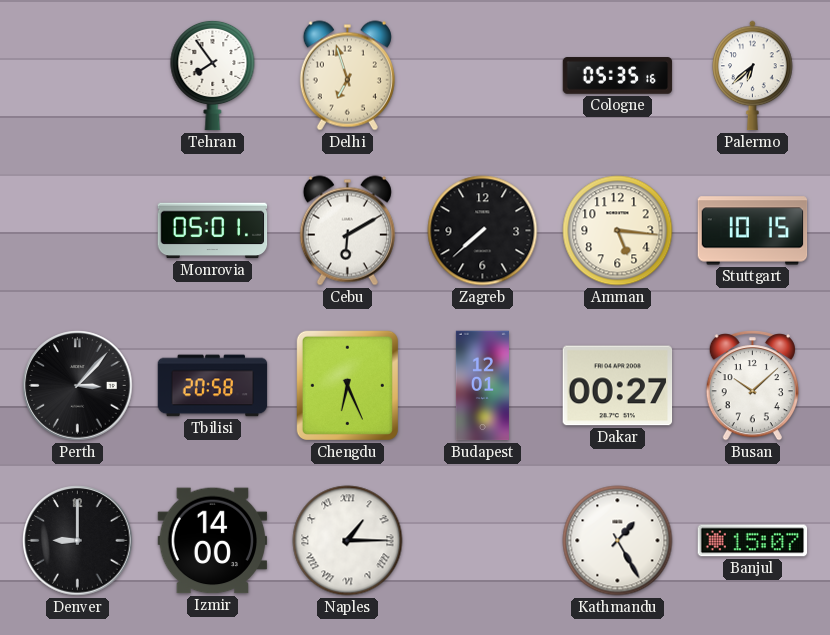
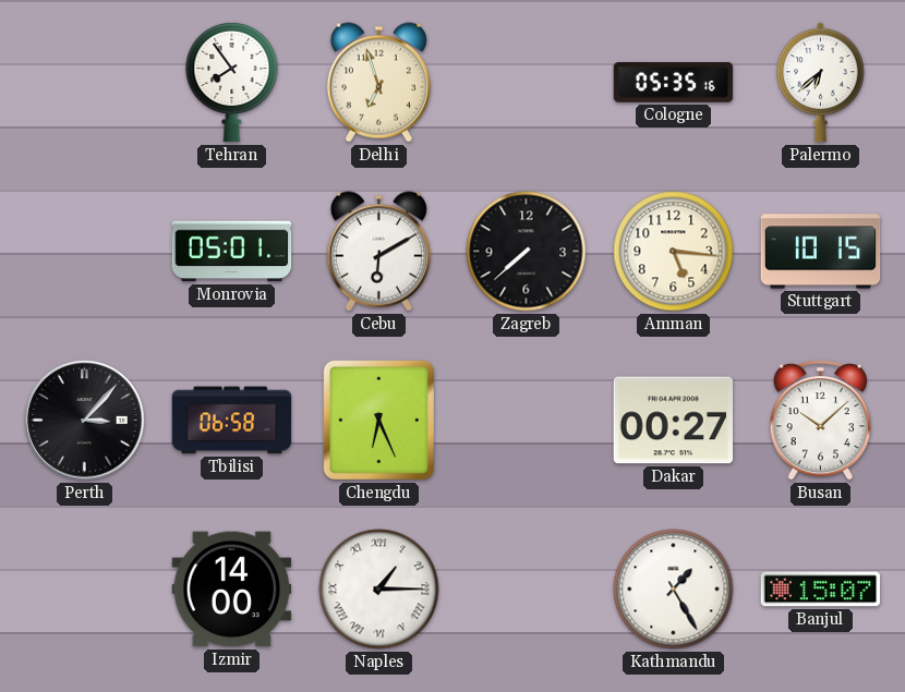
Tbilisi: 20:58 -> 06:58
Budapest: 12:01 -> none
Denver: 9:00 -> none
